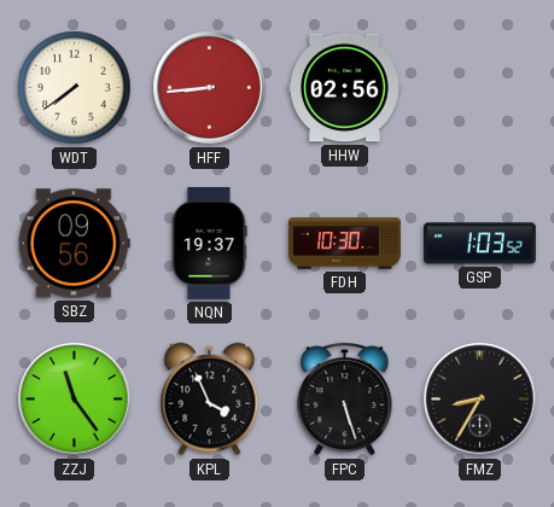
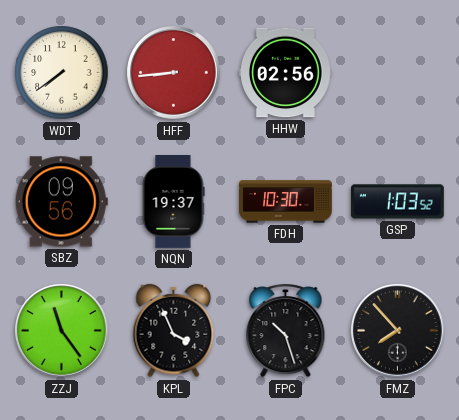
FPC: 5:27 -> 10:27
FMZ: 8:35 -> 7:53
